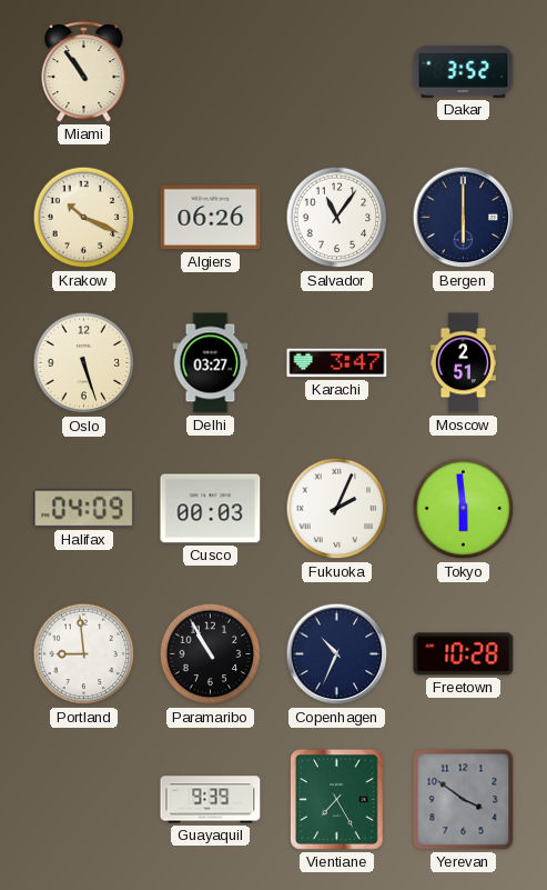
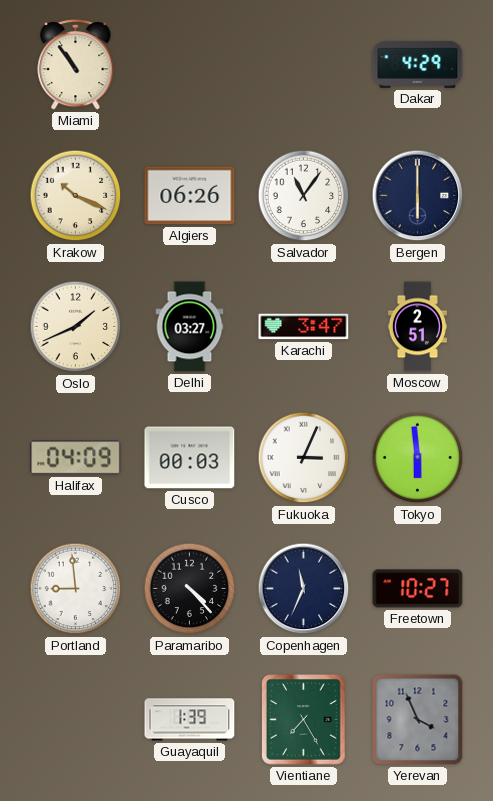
Dakar: 3:52 -> 4:29
Oslo: 5:27 -> 1:41
Fukuoka: 2:04 -> 3:04
Paramaribo: 10:55 -> 4:23
Copenhagen: 10:34 -> 11:34
Freetown: 10:28 -> 10:27
Guayaquil: 9:39 -> 1:39
Yerevan: 3:51 -> 3:56
